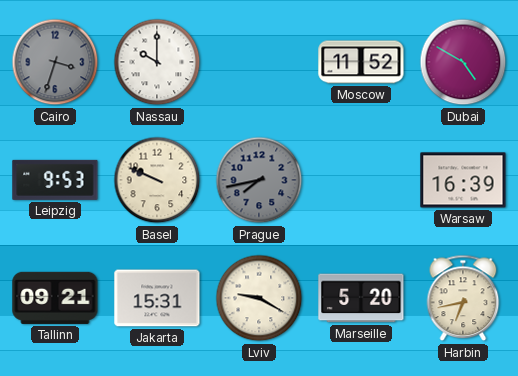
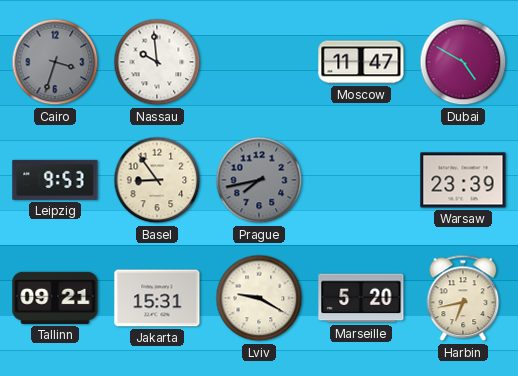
Nassau: 10:00 -> 9:59
Moscow: 11:52 -> 11:47
Basel: 9:49 -> 8:54
Warsaw: 16:39 -> 23:39
